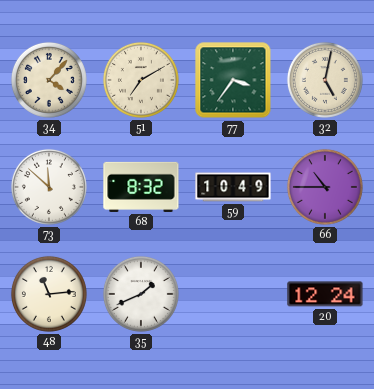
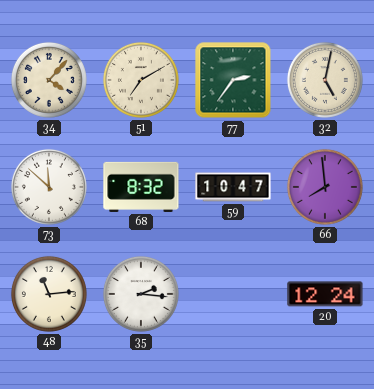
77: 3:36 -> 2:36
59: 10:49 -> 10:47
66: 10:45 -> 7:59
35: 1:41 -> 2:16
